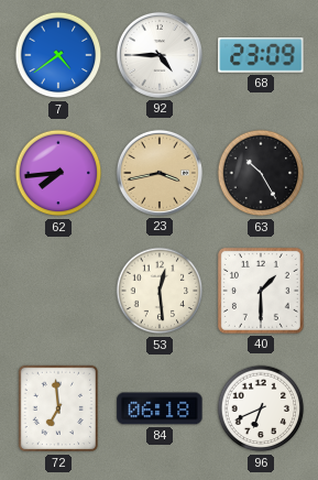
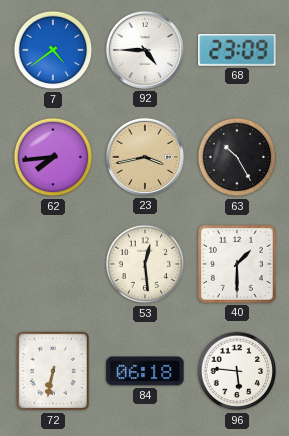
72: 6:59 -> 6:32
96: 6:41 -> 5:46
